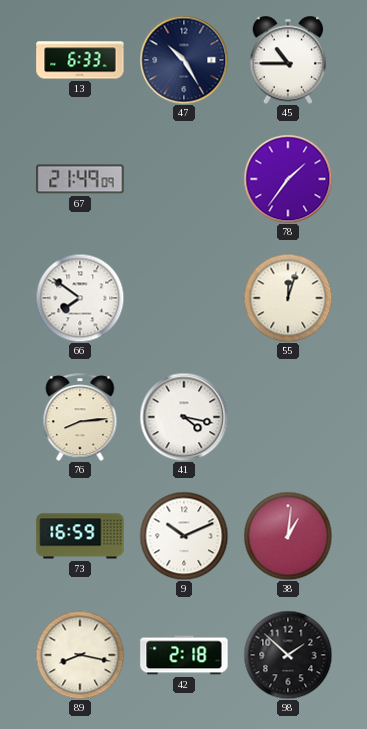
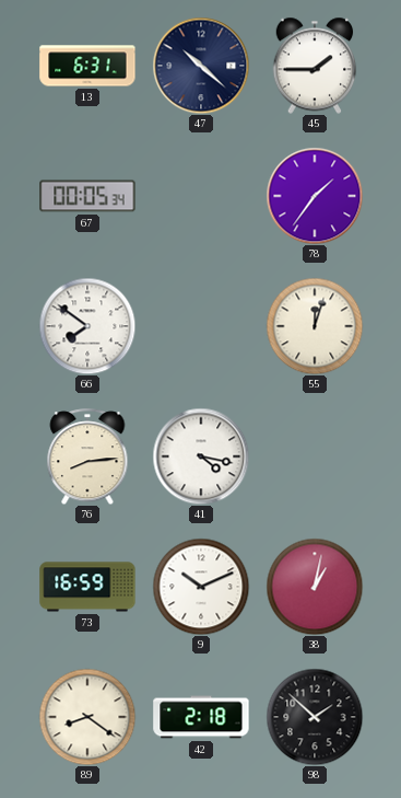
13: 6:33 -> 6:31
47: 10:25 -> 10:22
45: 10:45 -> 1:45
67: 21:49 -> 00:05
38: 1:01 -> 1:02
89: 8:17 -> 8:21
